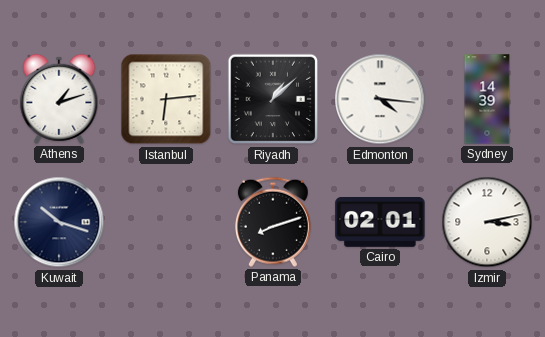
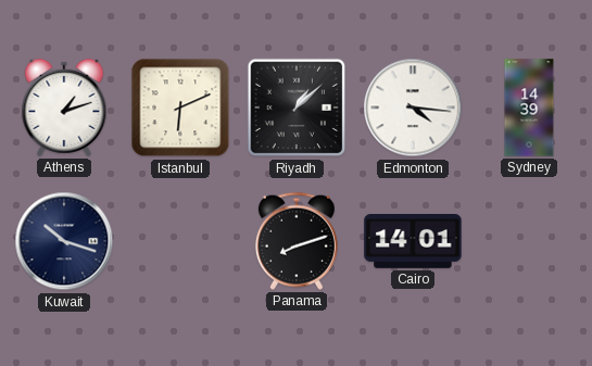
Istanbul: 6:14 -> 6:11
Cairo: 02:01 -> 14:01
Izmir: 3:13 -> none
